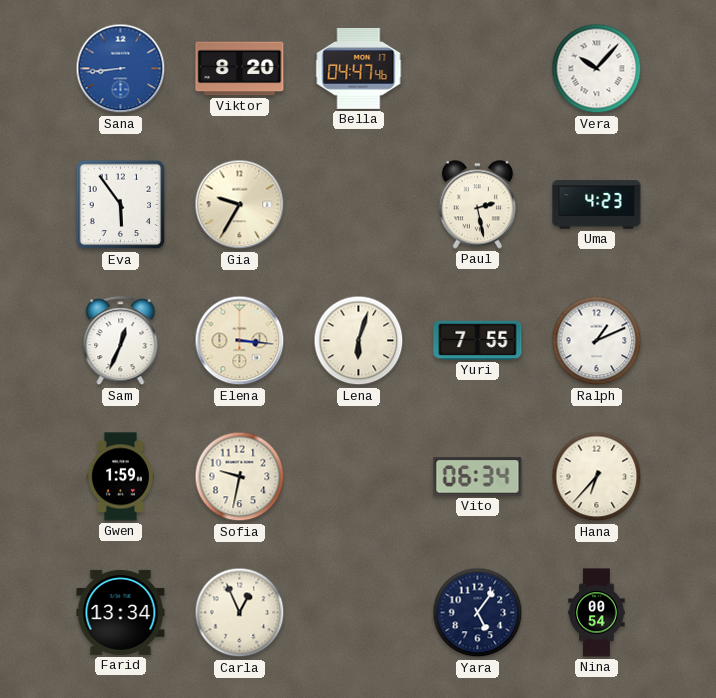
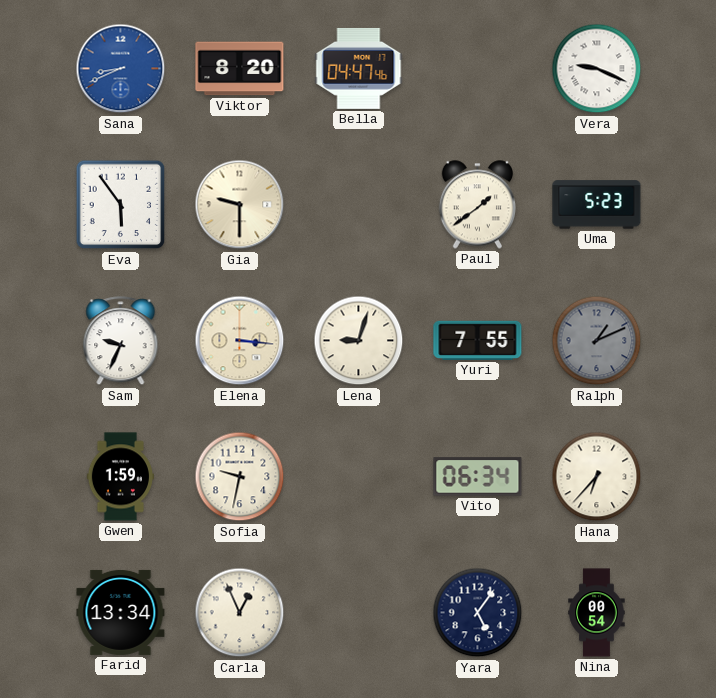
Sana: 8:44 -> 8:41
Vera: 10:07 -> 9:19
Gia: 9:35 -> 9:30
Paul: 2:28 -> 1:39
Uma: 4:23 -> 5:23
Sam: 12:34 -> 9:34
Lena: 6:03 -> 9:03
Ralph dial: white -> grey
